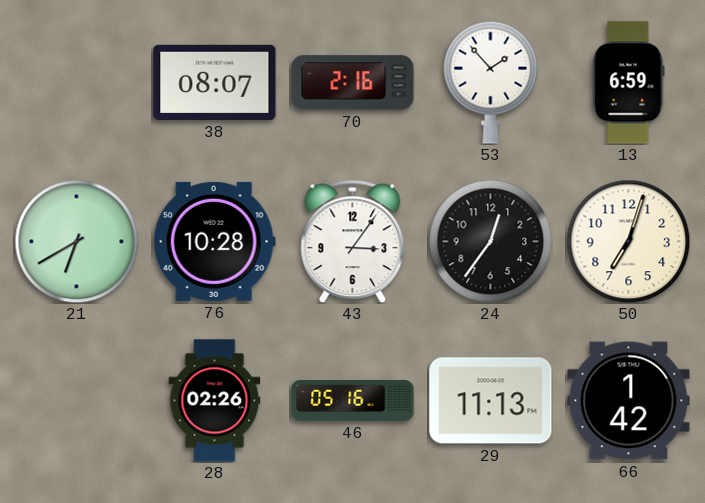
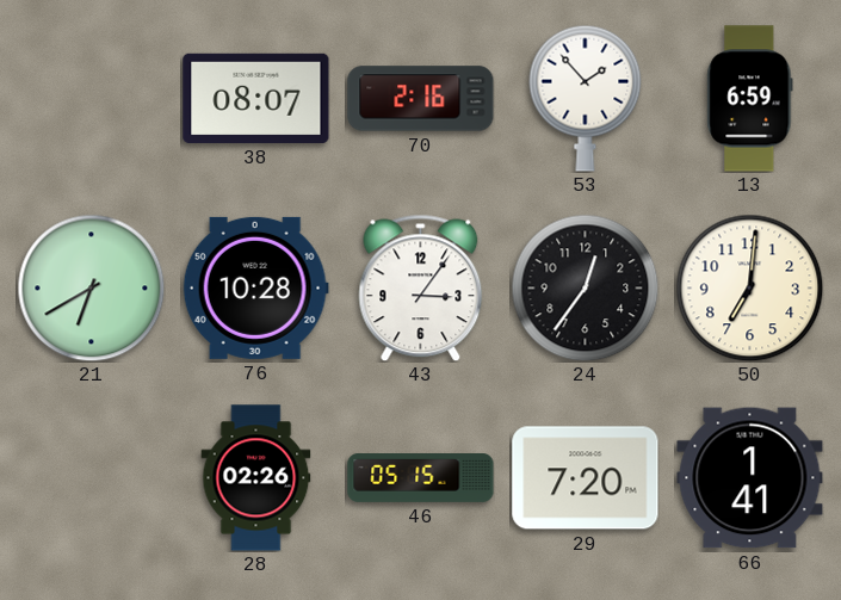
50: 7:03 -> 7:01
46: 05:16 -> 05:15
29: 11:13 -> 7:20
66: 1:42 -> 1:41
